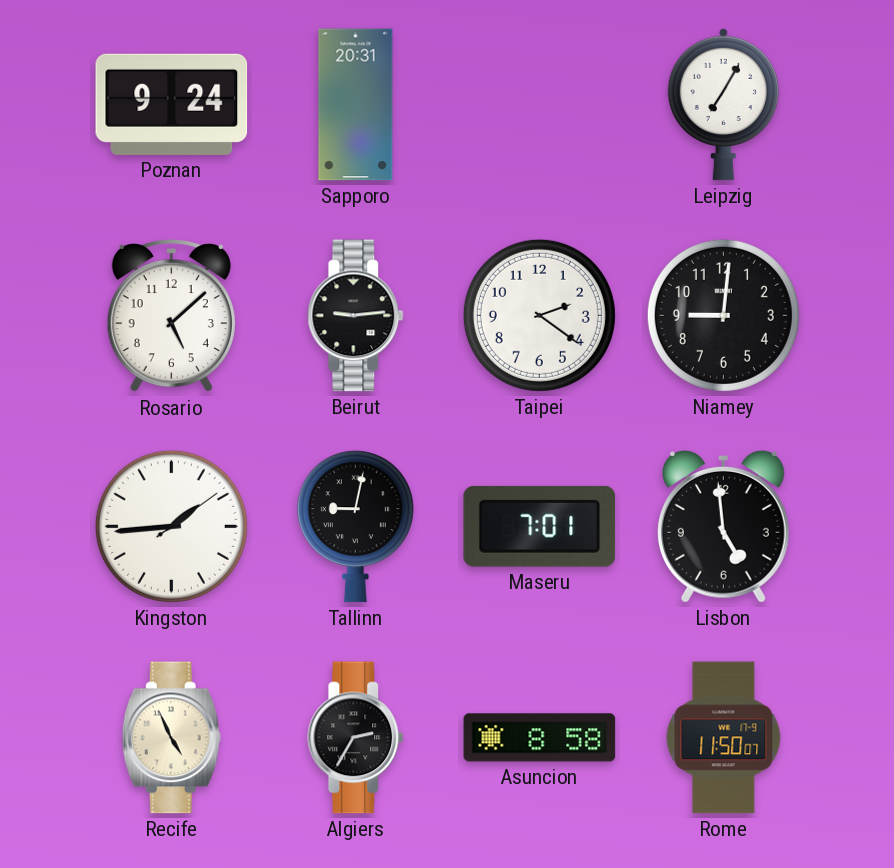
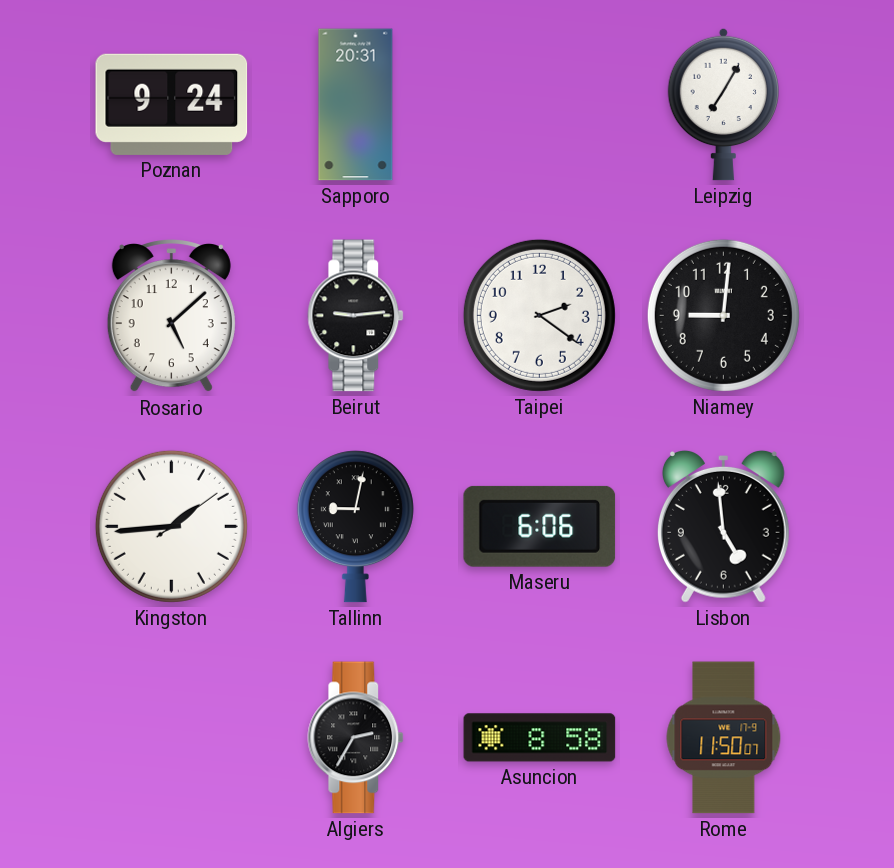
Maseru: 7:01 -> 6:06
Recife: 4:56 -> none
